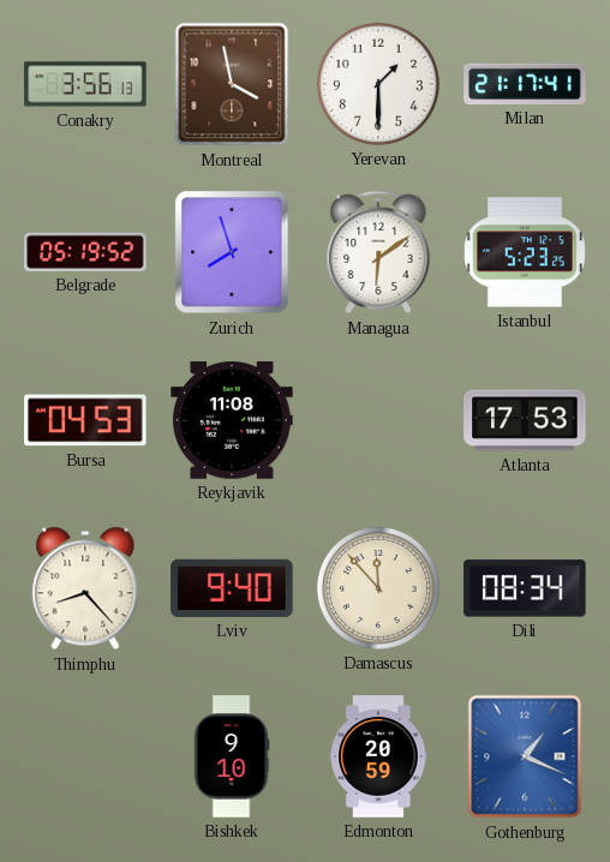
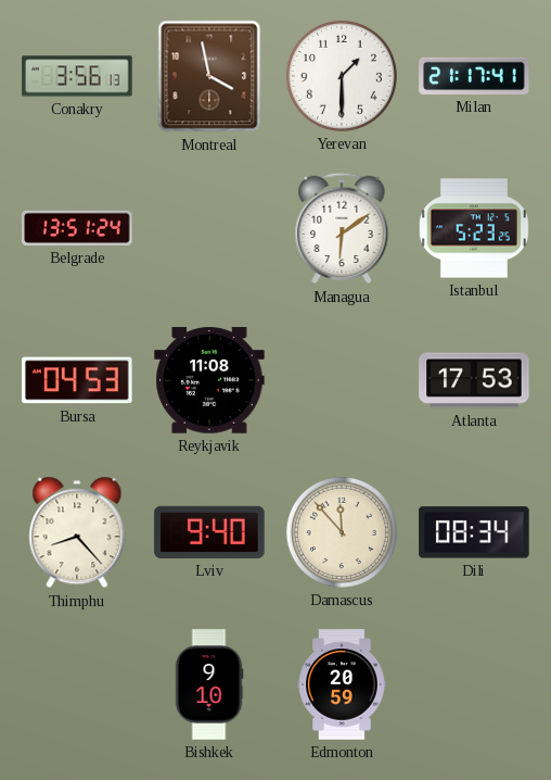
Belgrade: 05:19 -> 13:51
Zurich: 7:57 -> none
Gothenburg: 1:19 -> none
